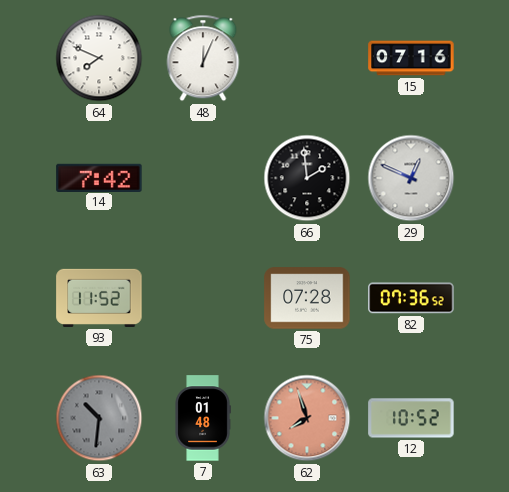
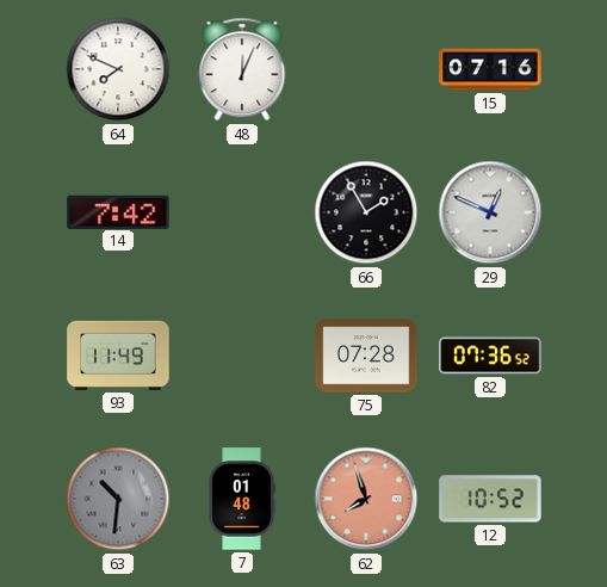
66: 1:59 -> 1:55
93: 11:52 -> 11:49
